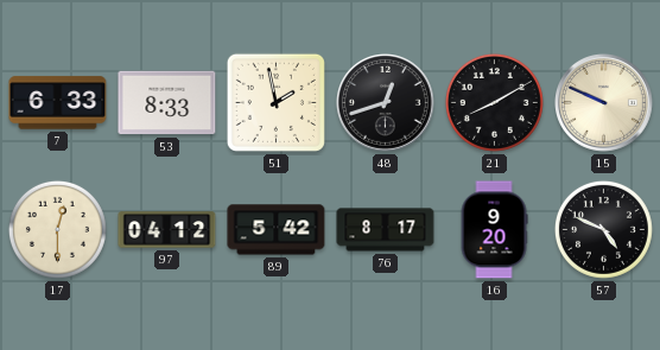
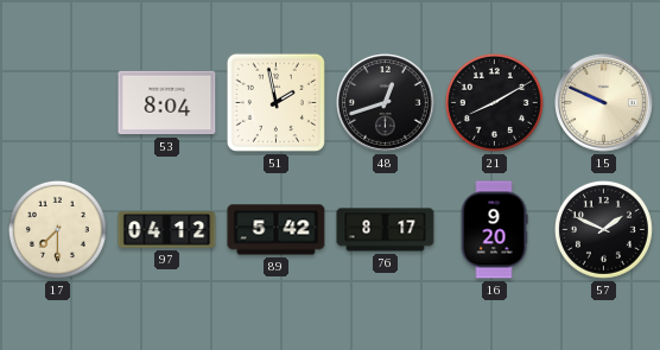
7: 6:33 -> none
53: 8:33 -> 8:04
17: 12:30 -> 7:30
57: 4:49 -> 1:49
